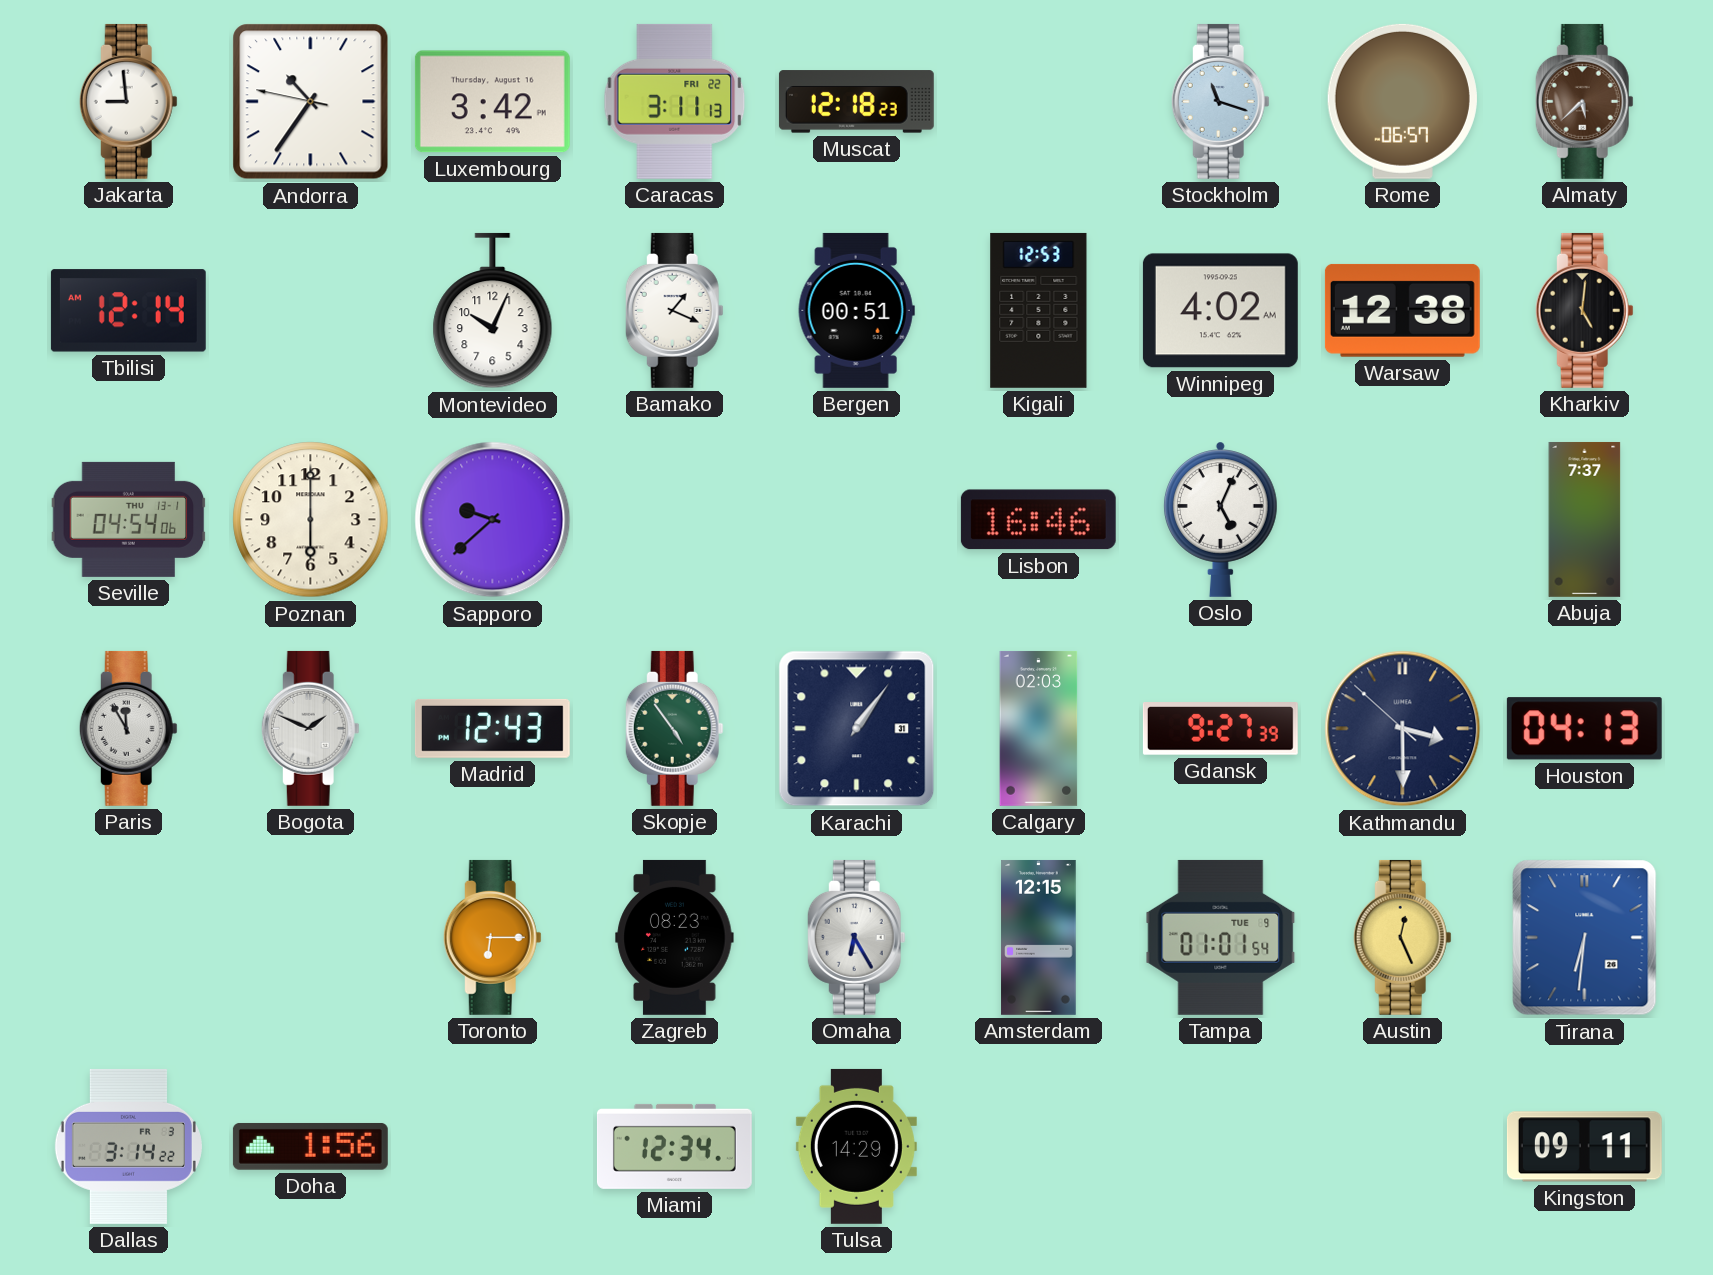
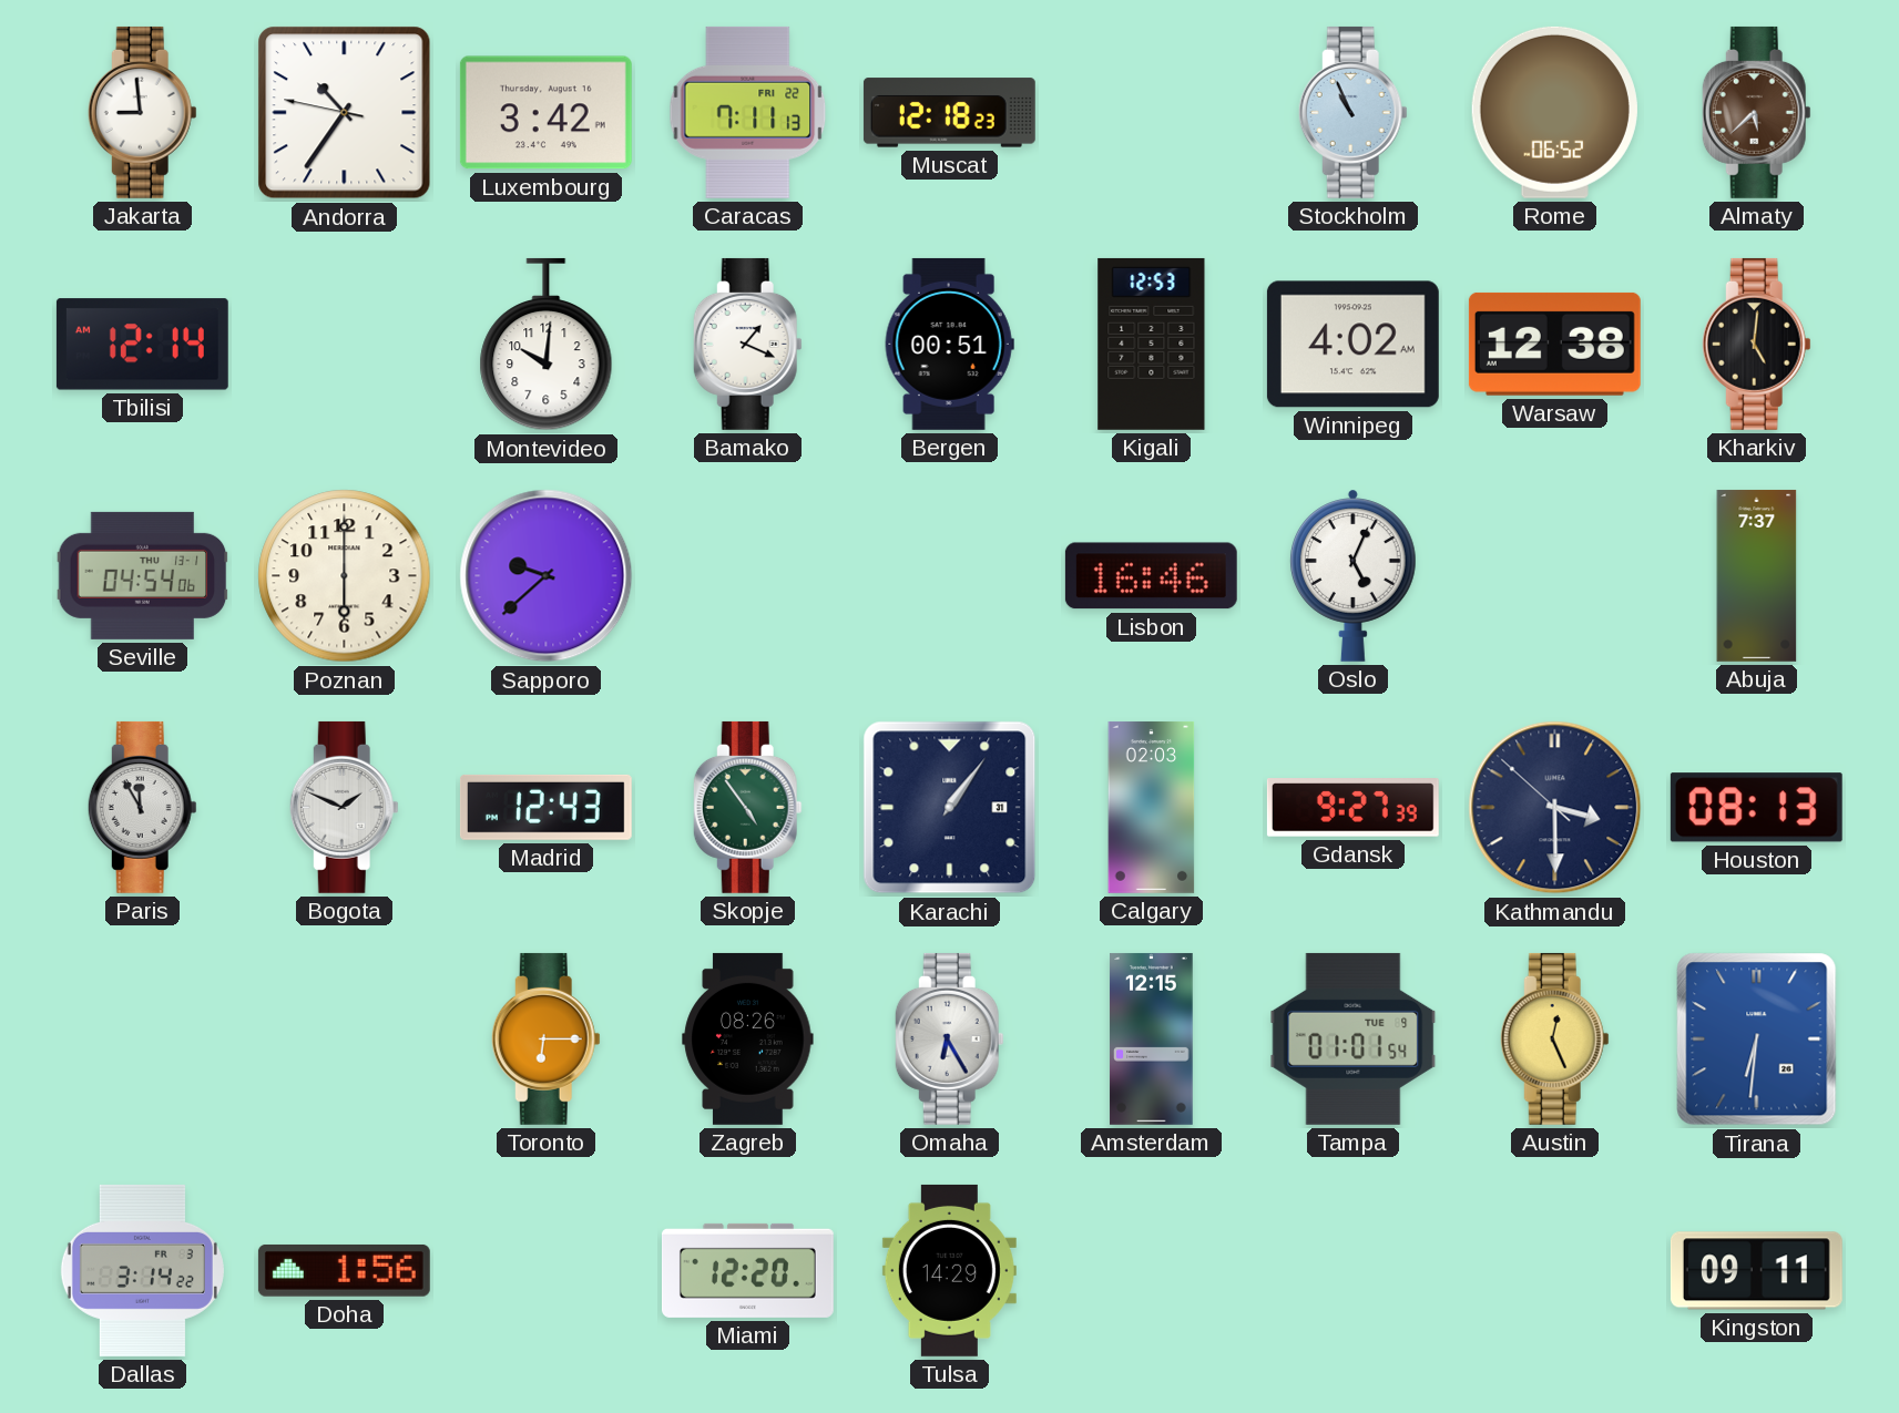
Caracas: 3:11 -> 7:11
Stockholm: 11:18 -> 10:56
Rome: 06:57 -> 06:52
Montevideo: 10:04 -> 10:01
Houston: 04:13 -> 08:13
Zagreb: 08:23 -> 08:26
Miami: 12:34 -> 12:20
